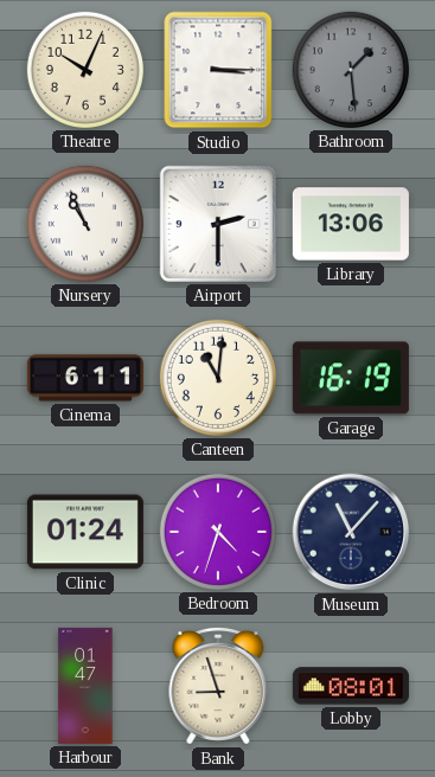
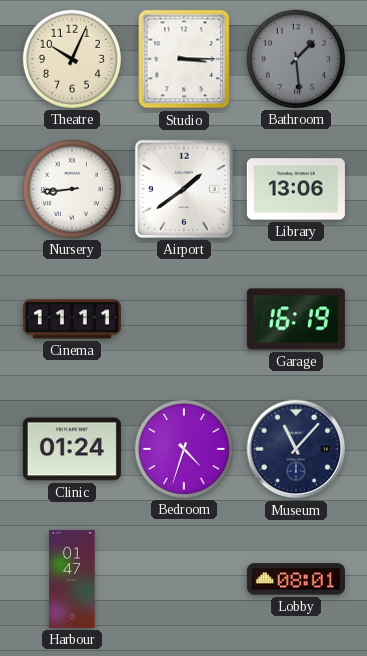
Nursery: 10:56 -> 8:44
Airport: 2:30 -> 1:39
Cinema: 6:11 -> 11:11
Canteen: 11:01 -> none
Bank: 8:57 -> none
